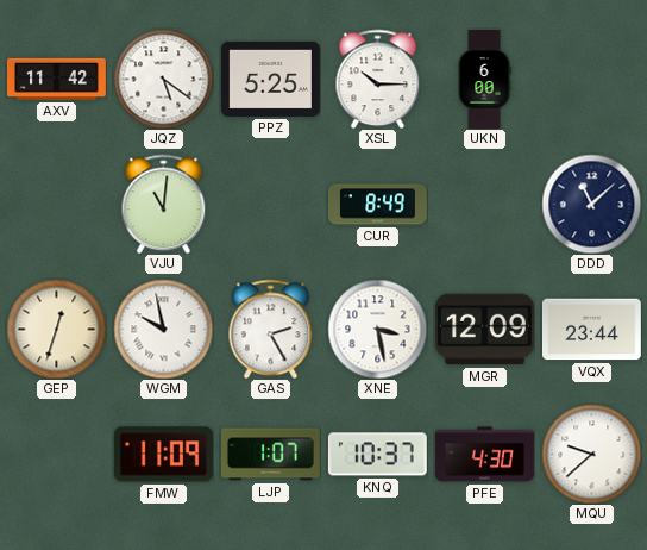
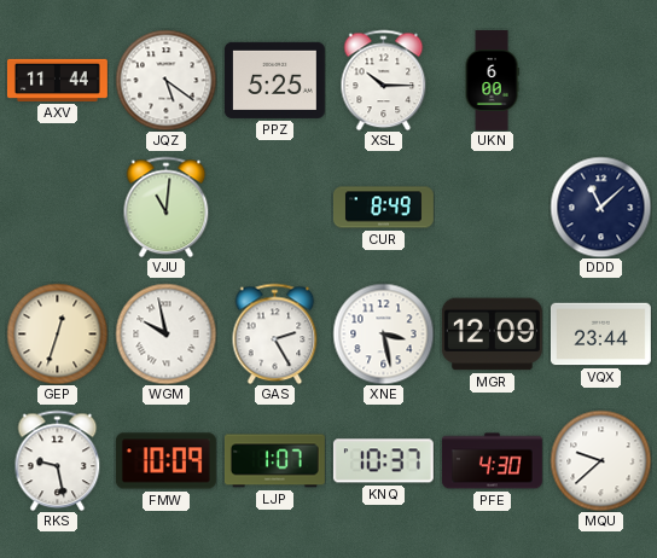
AXV: 11:42 -> 11:44
RKS: none -> 9:28
FMW: 11:09 -> 10:09
